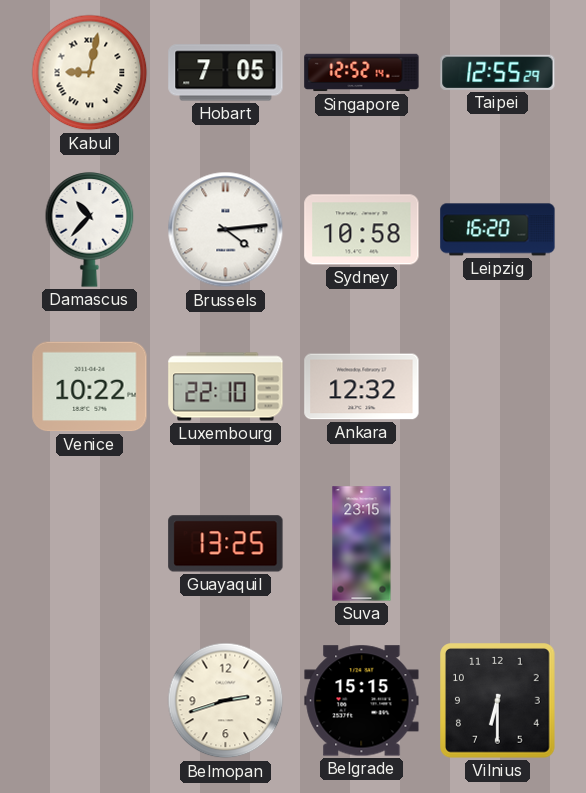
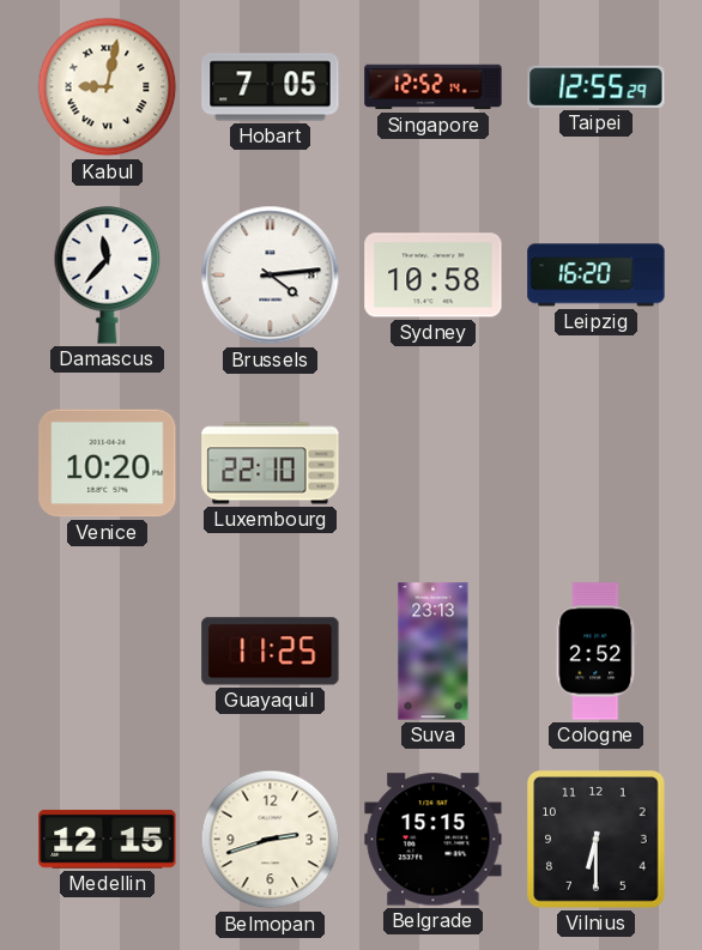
Damascus: 10:37 -> 11:37
Venice: 10:22 -> 10:20
Ankara: 12:32 -> none
Guayaquil: 13:25 -> 11:25
Suva: 23:15 -> 23:13
Cologne: none -> 2:52
Medellin: none -> 12:15
